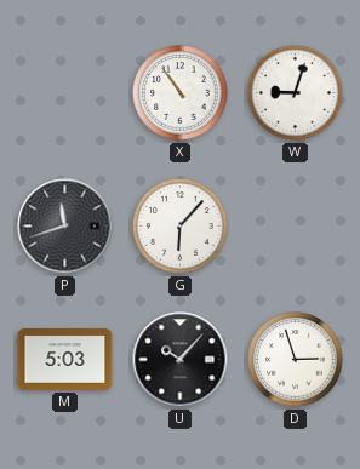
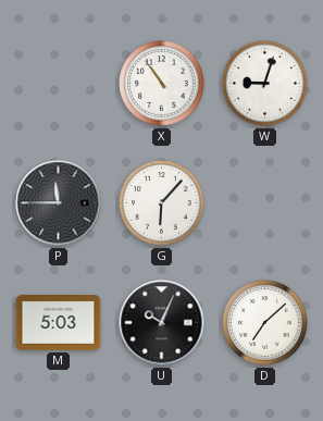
P: 11:42 -> 11:45
U: 10:07 -> 10:04
D: 2:57 -> 7:08
